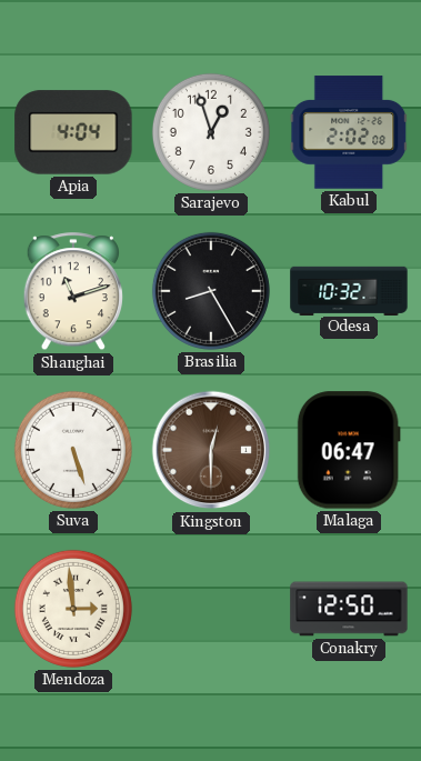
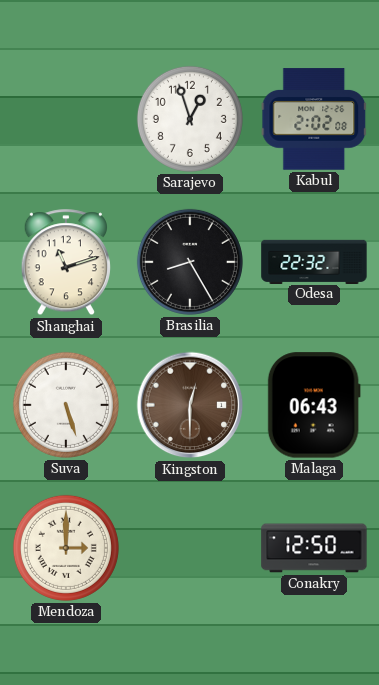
Apia: 4:04 -> none
Odesa: 10:32 -> 22:32
Malaga: 06:47 -> 06:43
Mendoza: 2:59 -> 3:00
